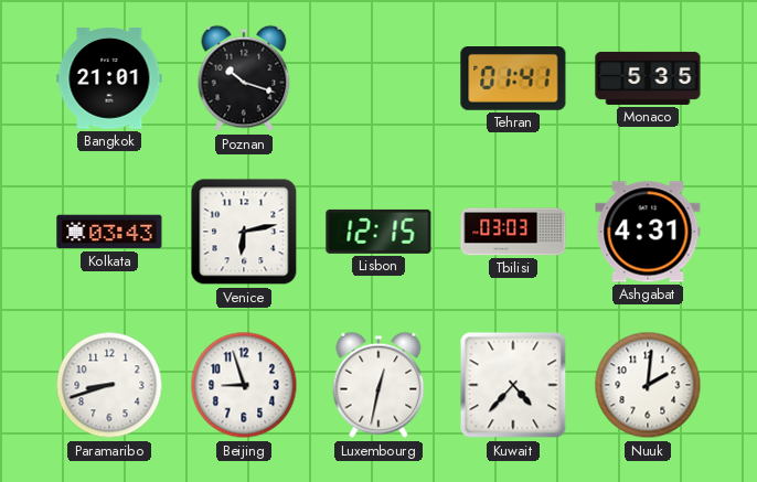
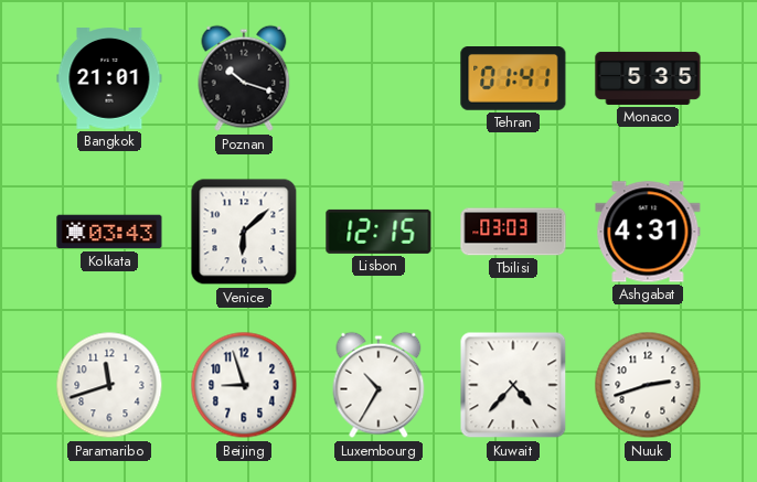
Venice: 6:13 -> 6:08
Paramaribo: 8:42 -> 11:42
Luxembourg: 12:32 -> 10:35
Nuuk: 2:01 -> 2:42
